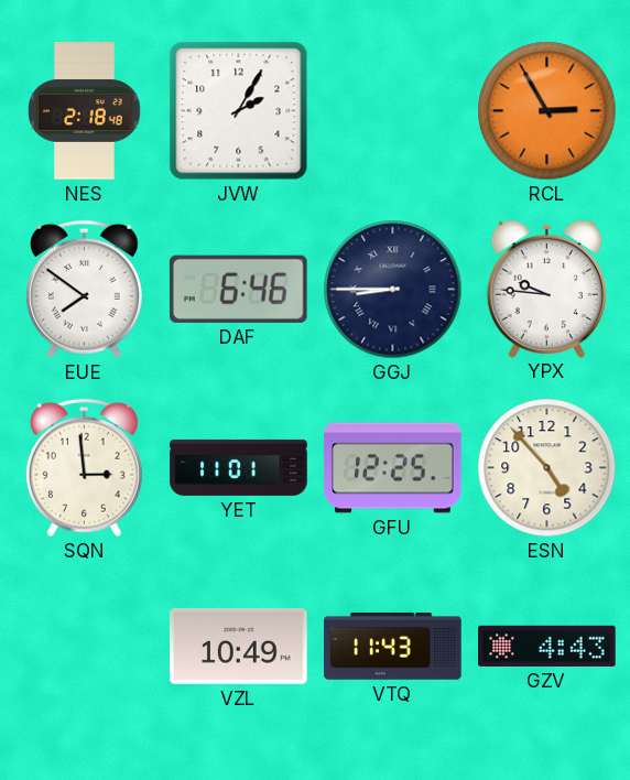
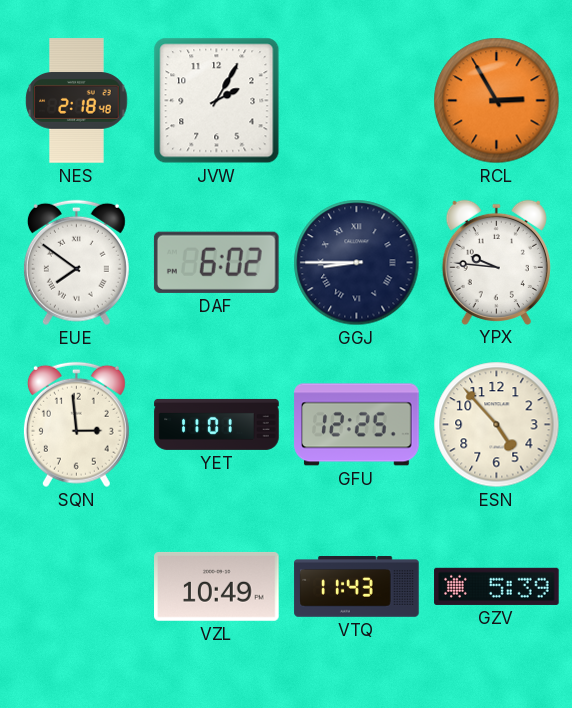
DAF: 6:46 -> 6:02
GZV: 4:43 -> 5:39
